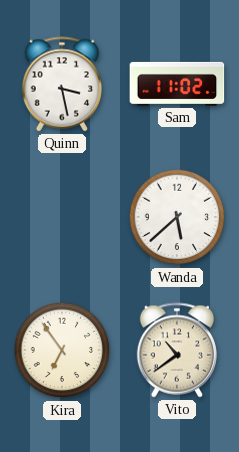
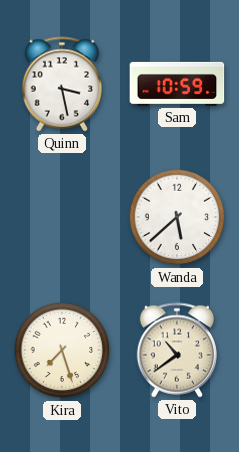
Sam: 11:02 -> 10:59
Kira: 6:54 -> 7:27
